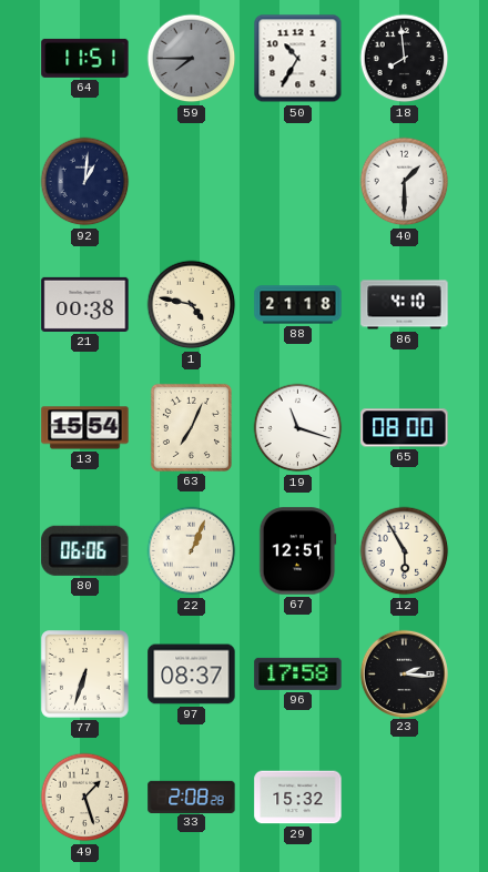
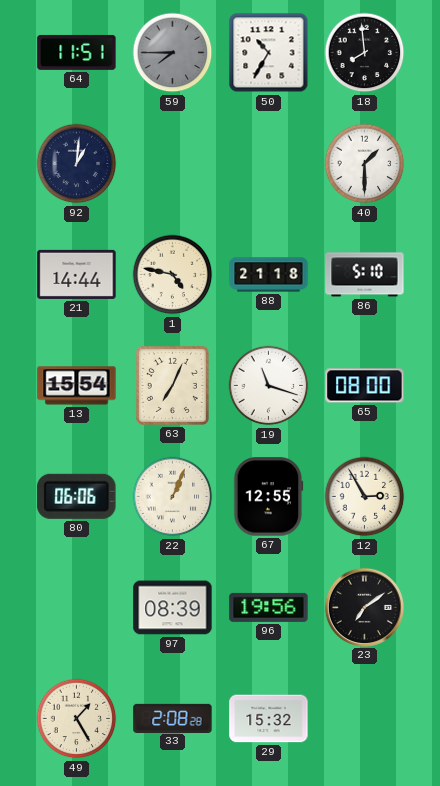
21: 00:38 -> 14:44
86: 4:10 -> 5:10
67: 12:51 -> 12:55
12: 5:55 -> 2:55
77: 6:33 -> none
97: 08:37 -> 08:39
96: 17:58 -> 19:56
23: 2:16 -> 7:09
49: 1:27 -> 1:25
